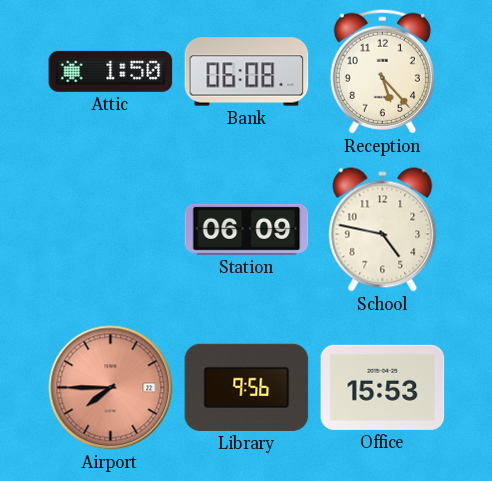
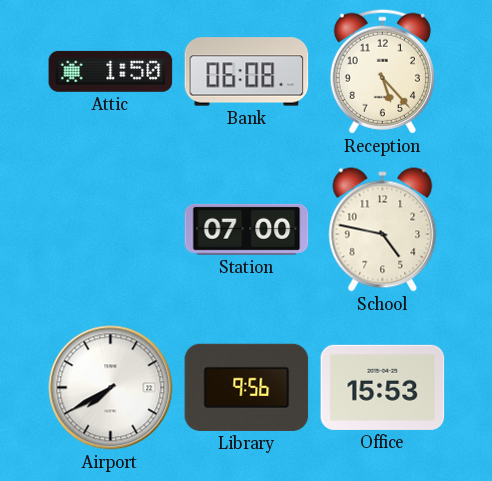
Station: 06:09 -> 07:00
Airport: 7:45 -> 7:40
Airport dial: salmon -> white
